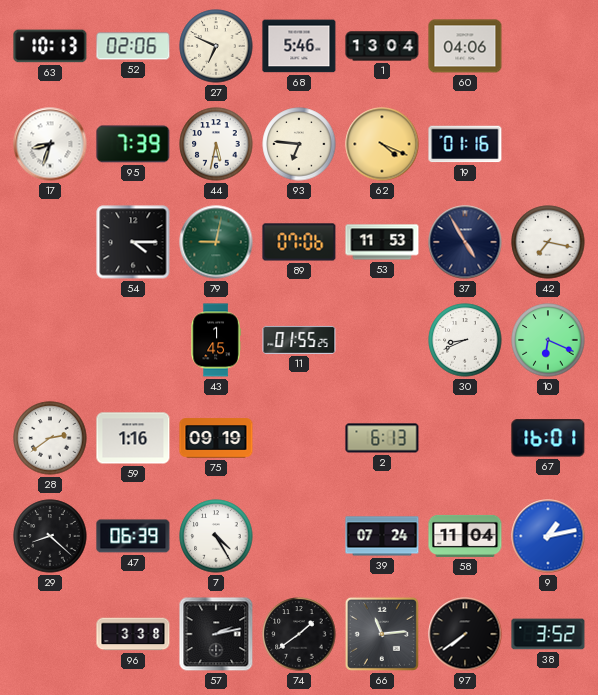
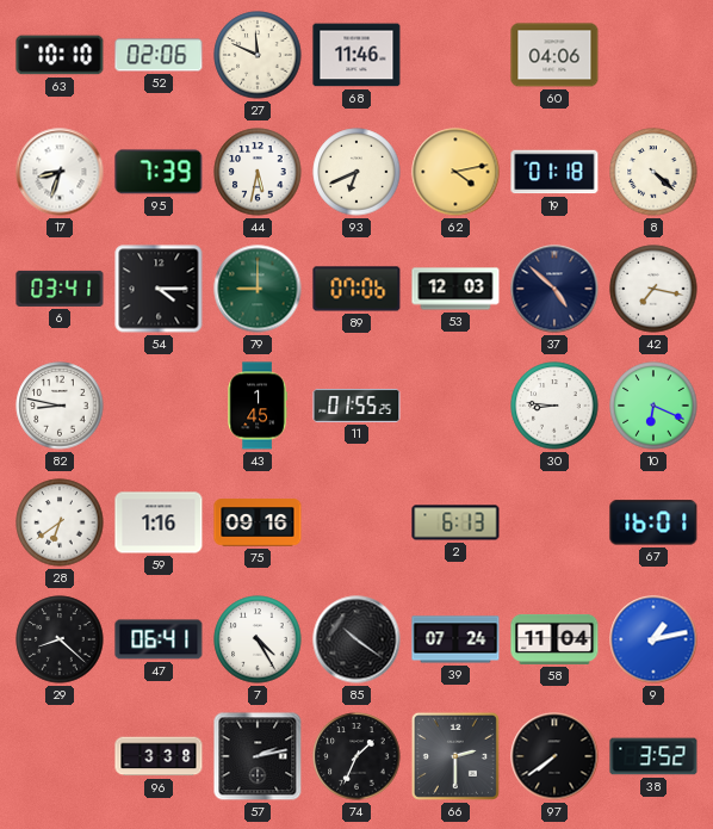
63: 10:13 -> 10:10
27: 6:49 -> 11:49
68: 5:46 -> 11:46
1: 13:04 -> none
93: 6:46 -> 6:41
62: 4:19 -> 4:13
19: 01:16 -> 01:18
8: none -> 4:22
6: none -> 03:41
79: 9:02 -> 9:00
53: 11:53 -> 12:03
37: 4:55 -> 4:52
82: none -> 8:47
30: 8:41 -> 8:46
28: 2:39 -> 6:39
75: 09:19 -> 09:16
47: 06:39 -> 06:41
85: none -> 10:21
74: 1:39 -> 1:34
66: 11:14 -> 2:30
